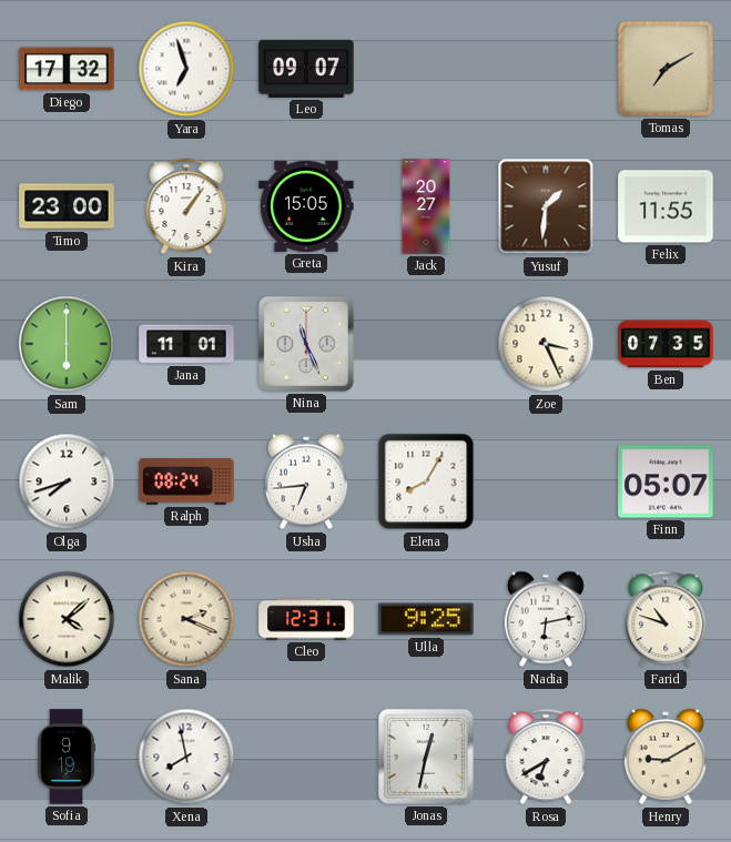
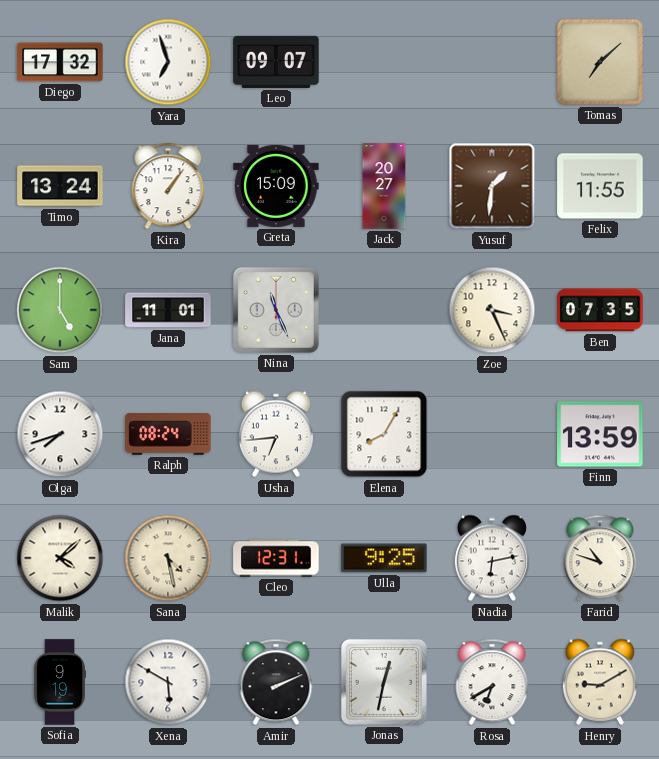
Tomas: 7:10 -> 7:08
Timo: 23:00 -> 13:24
Greta: 15:05 -> 15:09
Sam: 6:00 -> 5:00
Finn: 05:07 -> 13:59
Sana: 2:19 -> 4:28
Xena: 7:58 -> 5:50
Amir: none -> 2:11
